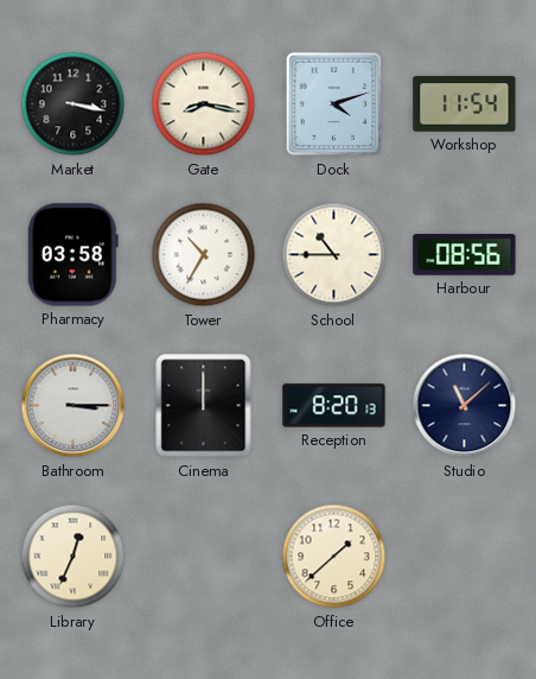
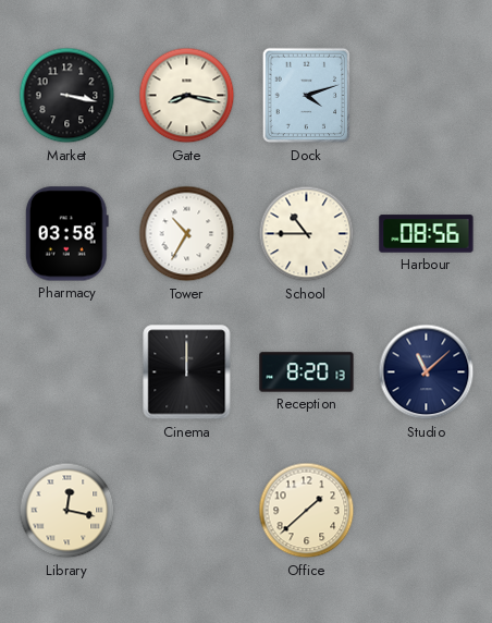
Workshop: 11:54 -> none
Bathroom: 3:15 -> none
Library: 12:34 -> 12:17
